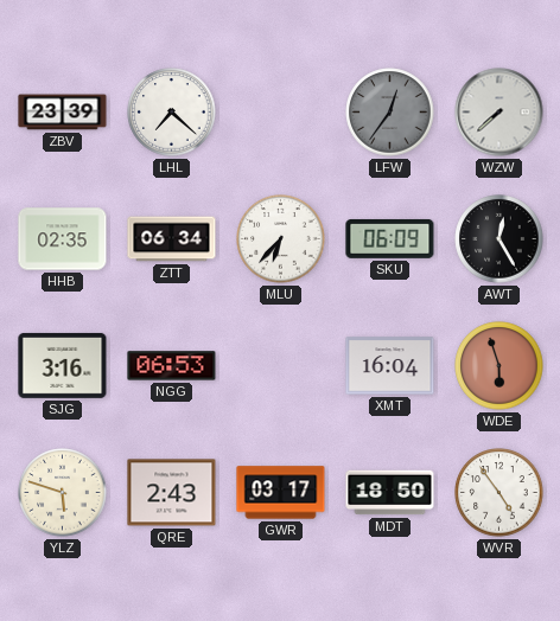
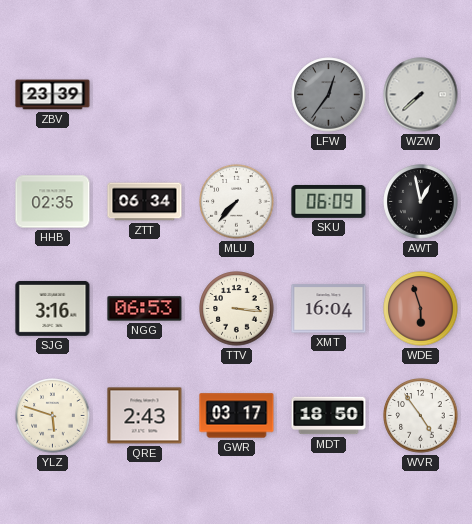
LHL: 7:22 -> none
MLU: 6:37 -> 7:37
AWT: 12:25 -> 12:58
TTV: none -> 3:16
